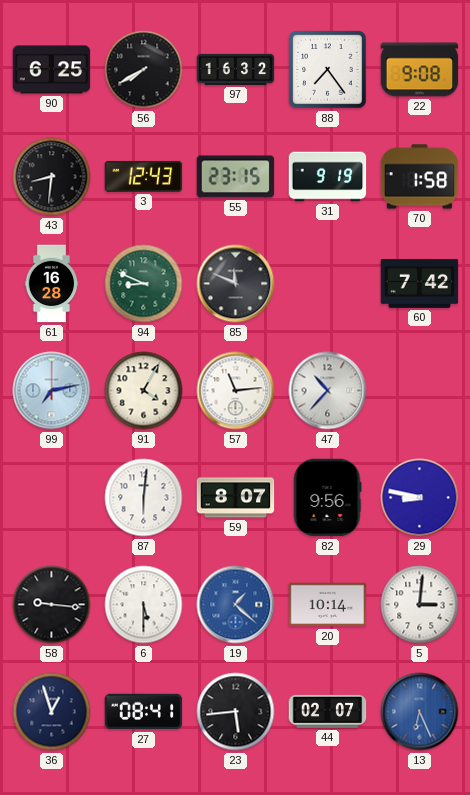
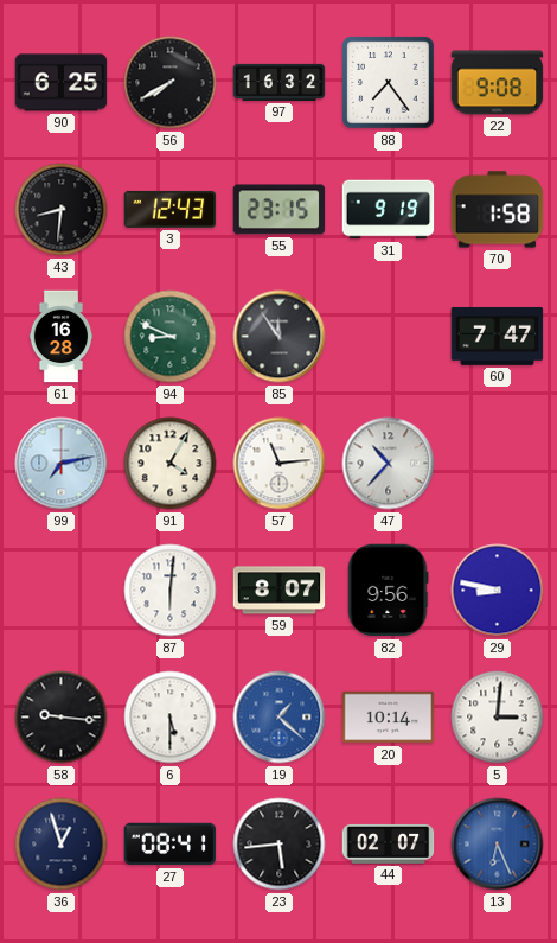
85: 11:49 -> 11:54
60: 7:42 -> 7:47
